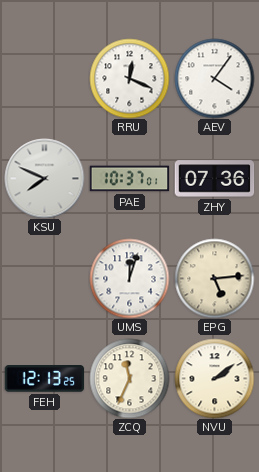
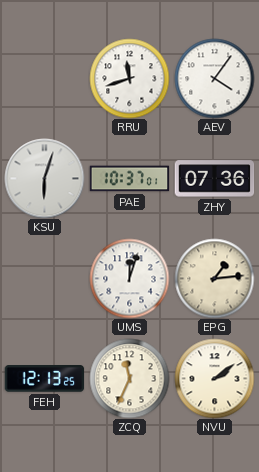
RRU: 12:19 -> 11:42
KSU: 7:49 -> 6:03
EPG: 5:14 -> 1:14
